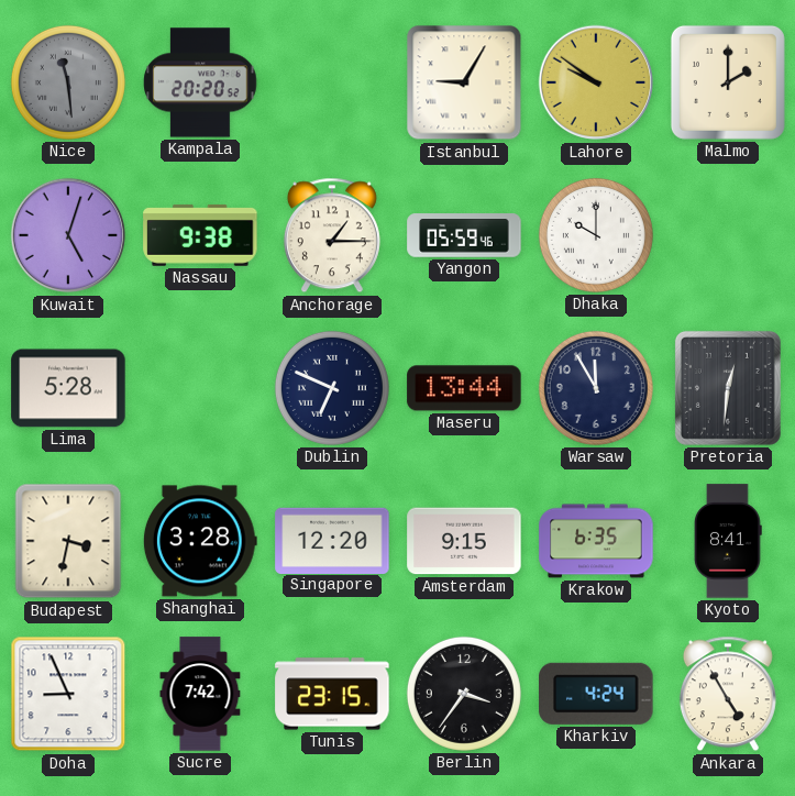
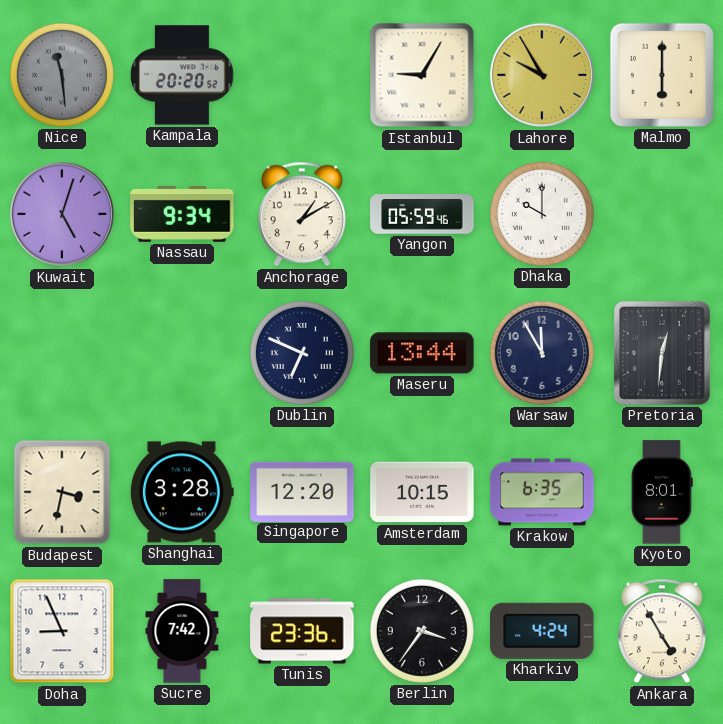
Lahore: 9:51 -> 9:55
Malmo: 2:00 -> 6:00
Nassau: 9:38 -> 9:34
Anchorage: 1:15 -> 1:10
Lima: 5:28 -> none
Amsterdam: 9:15 -> 10:15
Kyoto: 8:41 -> 8:01
Tunis: 23:15 -> 23:36
